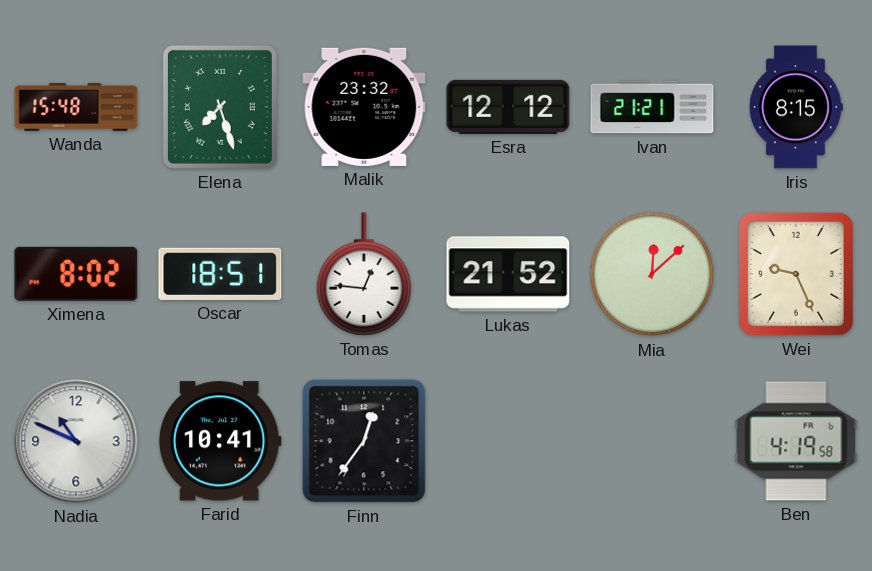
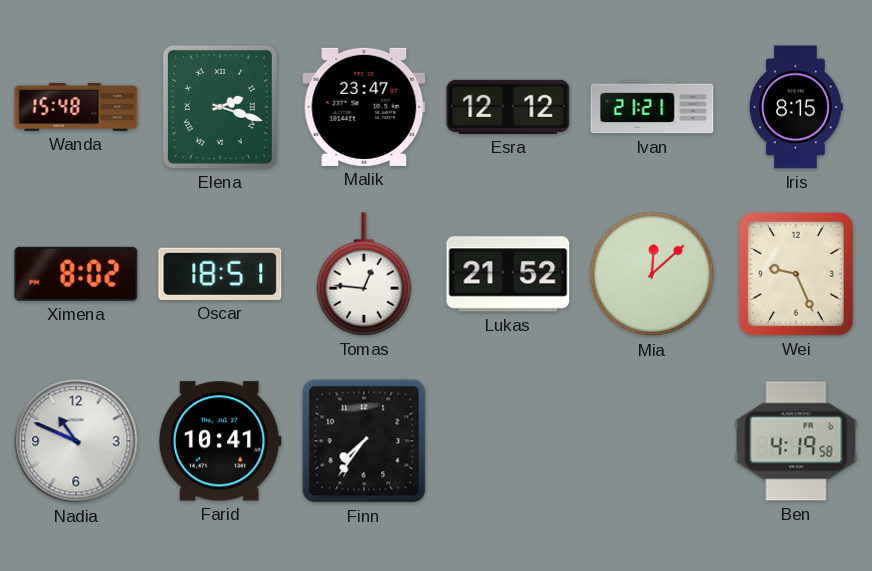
Elena: 7:27 -> 2:18
Malik: 23:32 -> 23:47
Finn: 12:36 -> 7:36
